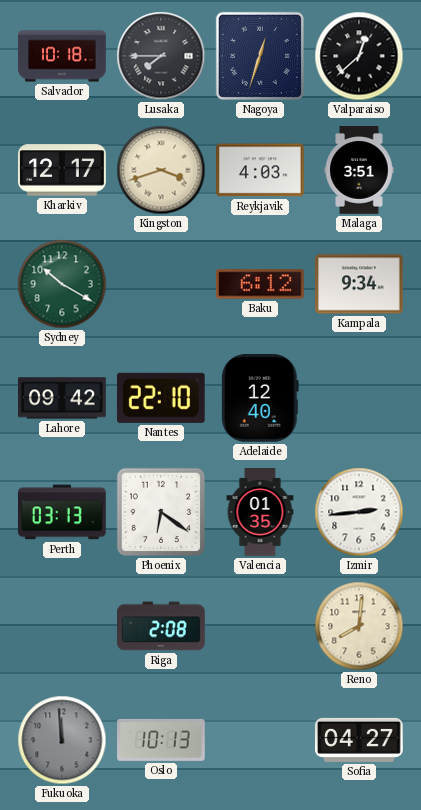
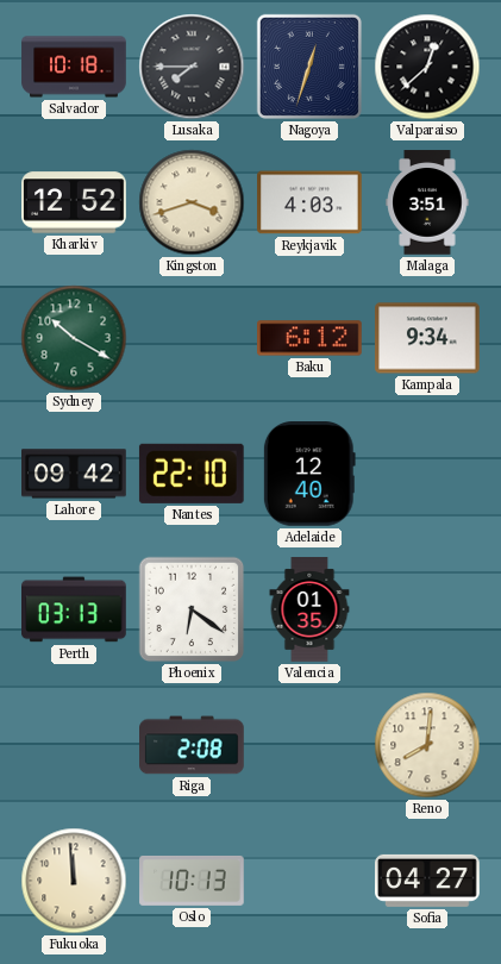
Kharkiv: 12:17 -> 12:52
Izmir: 2:44 -> none
Fukuoka dial: grey -> cream
